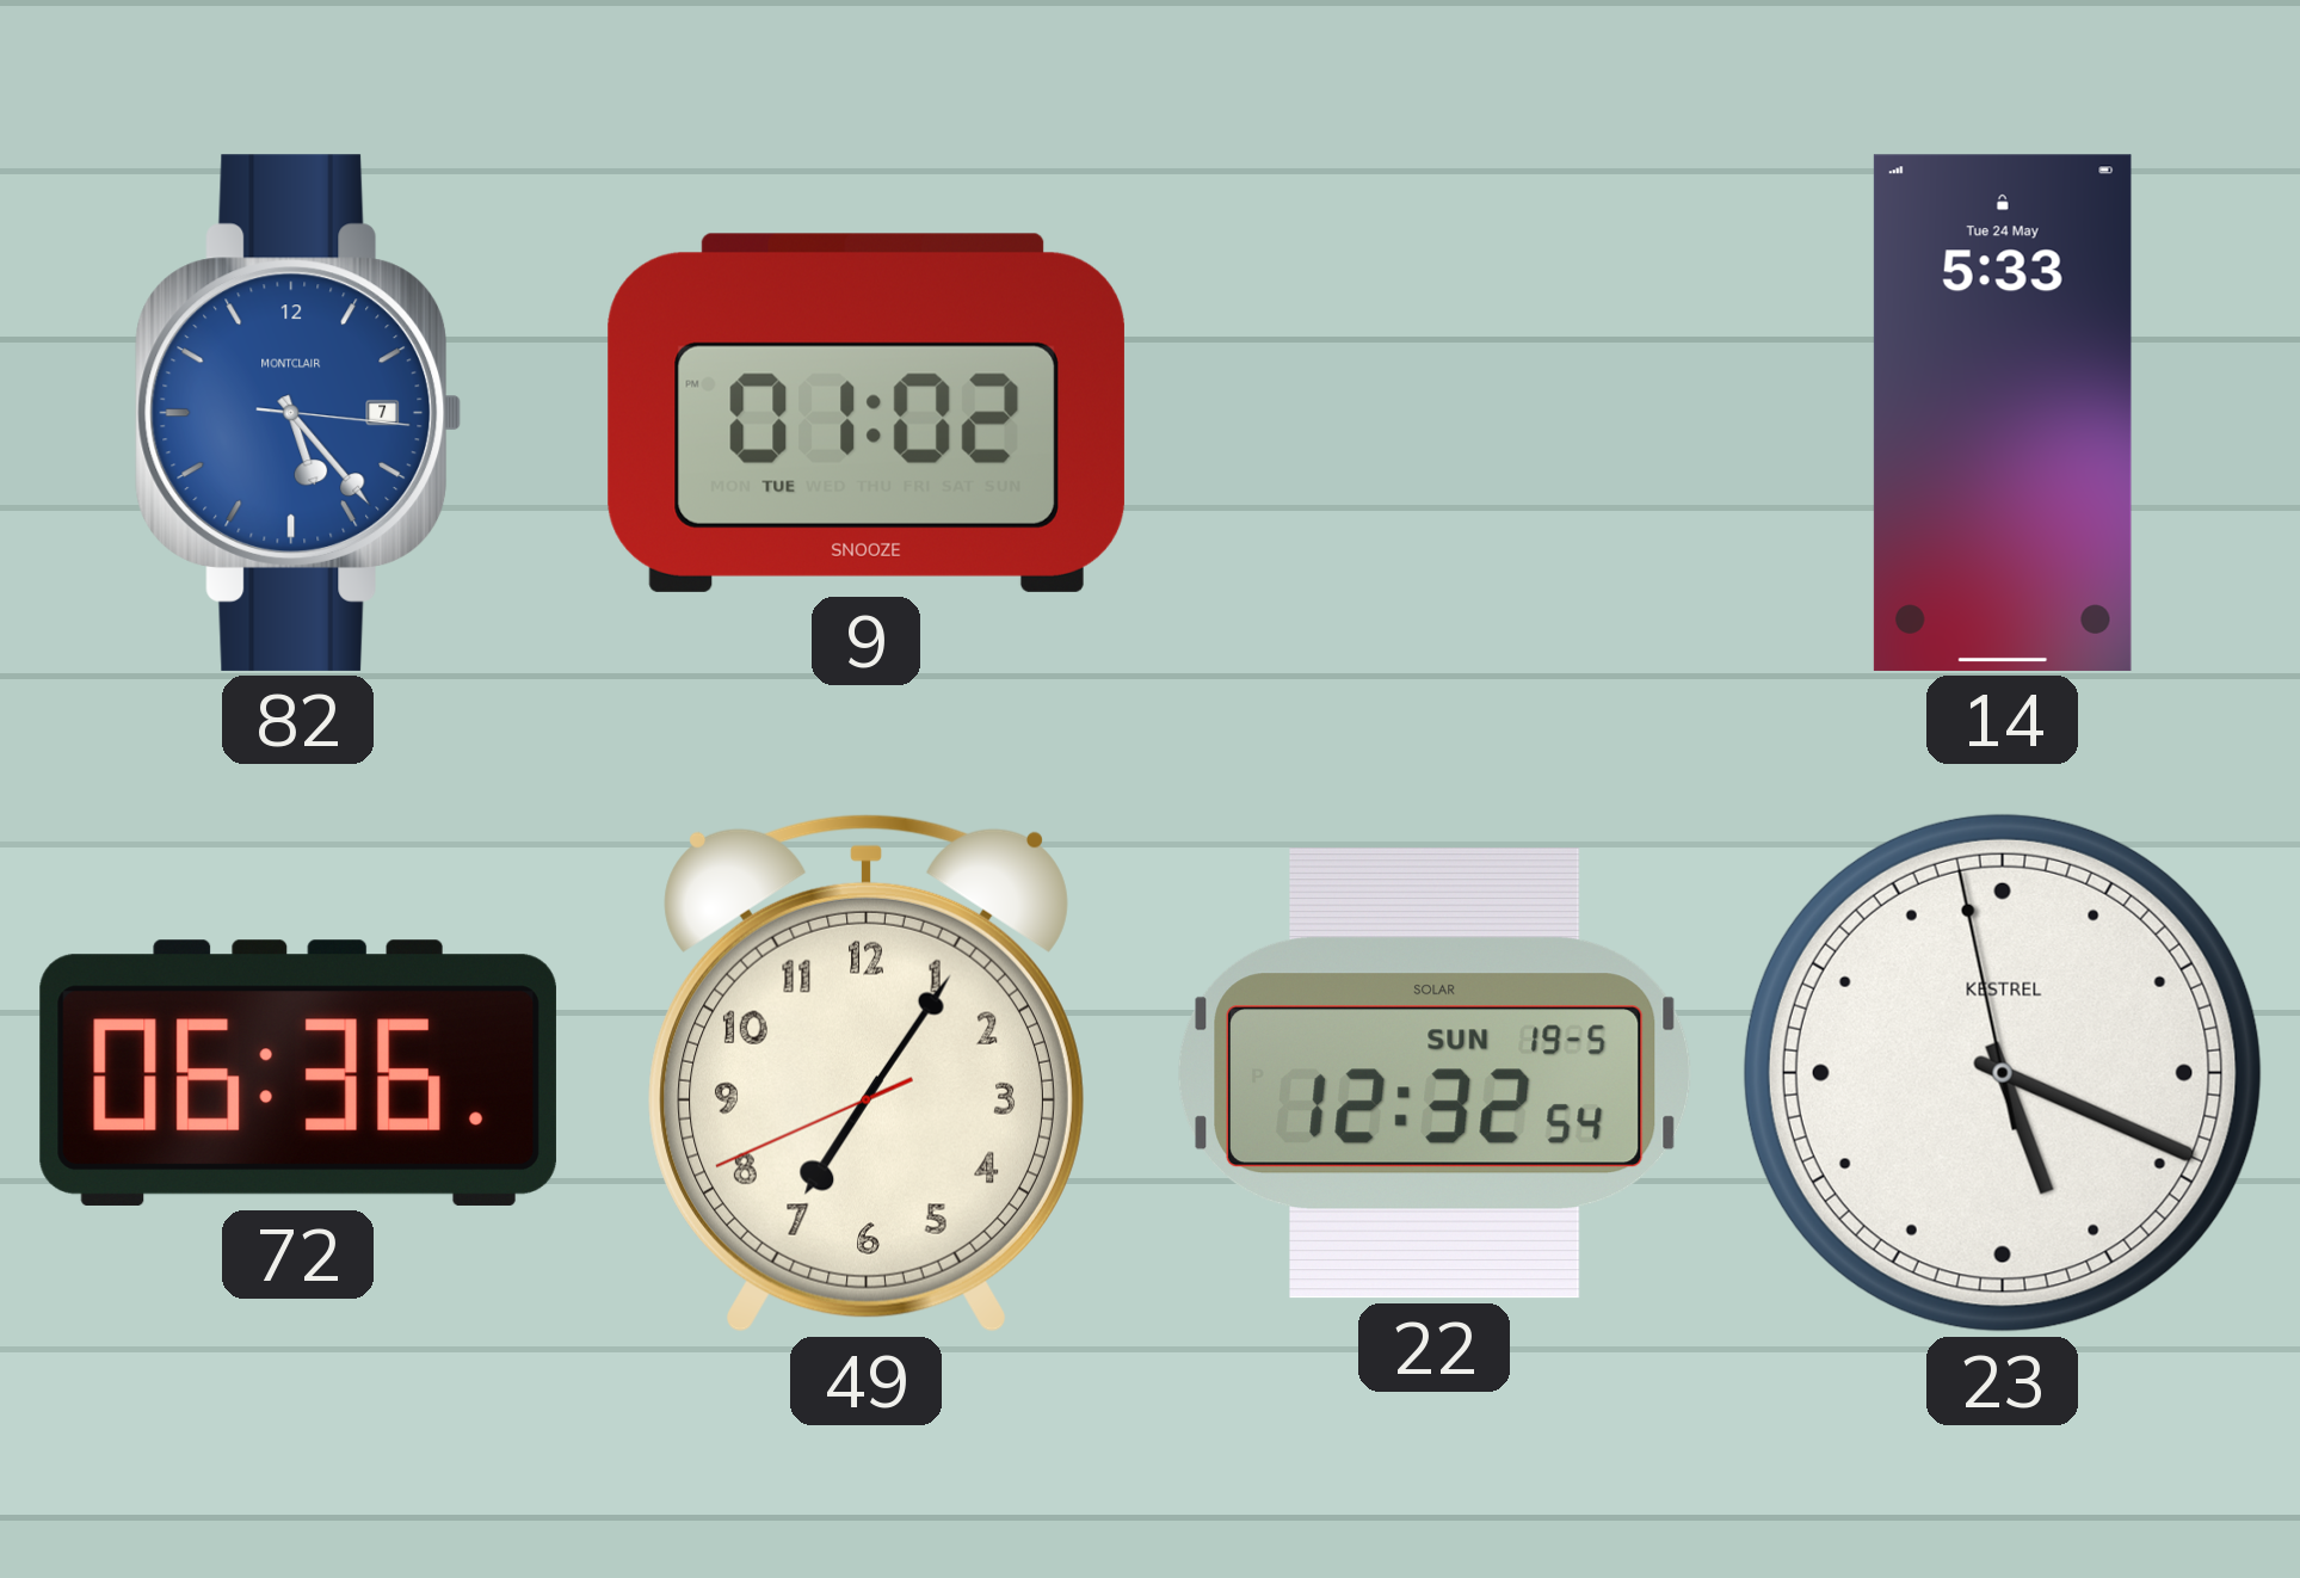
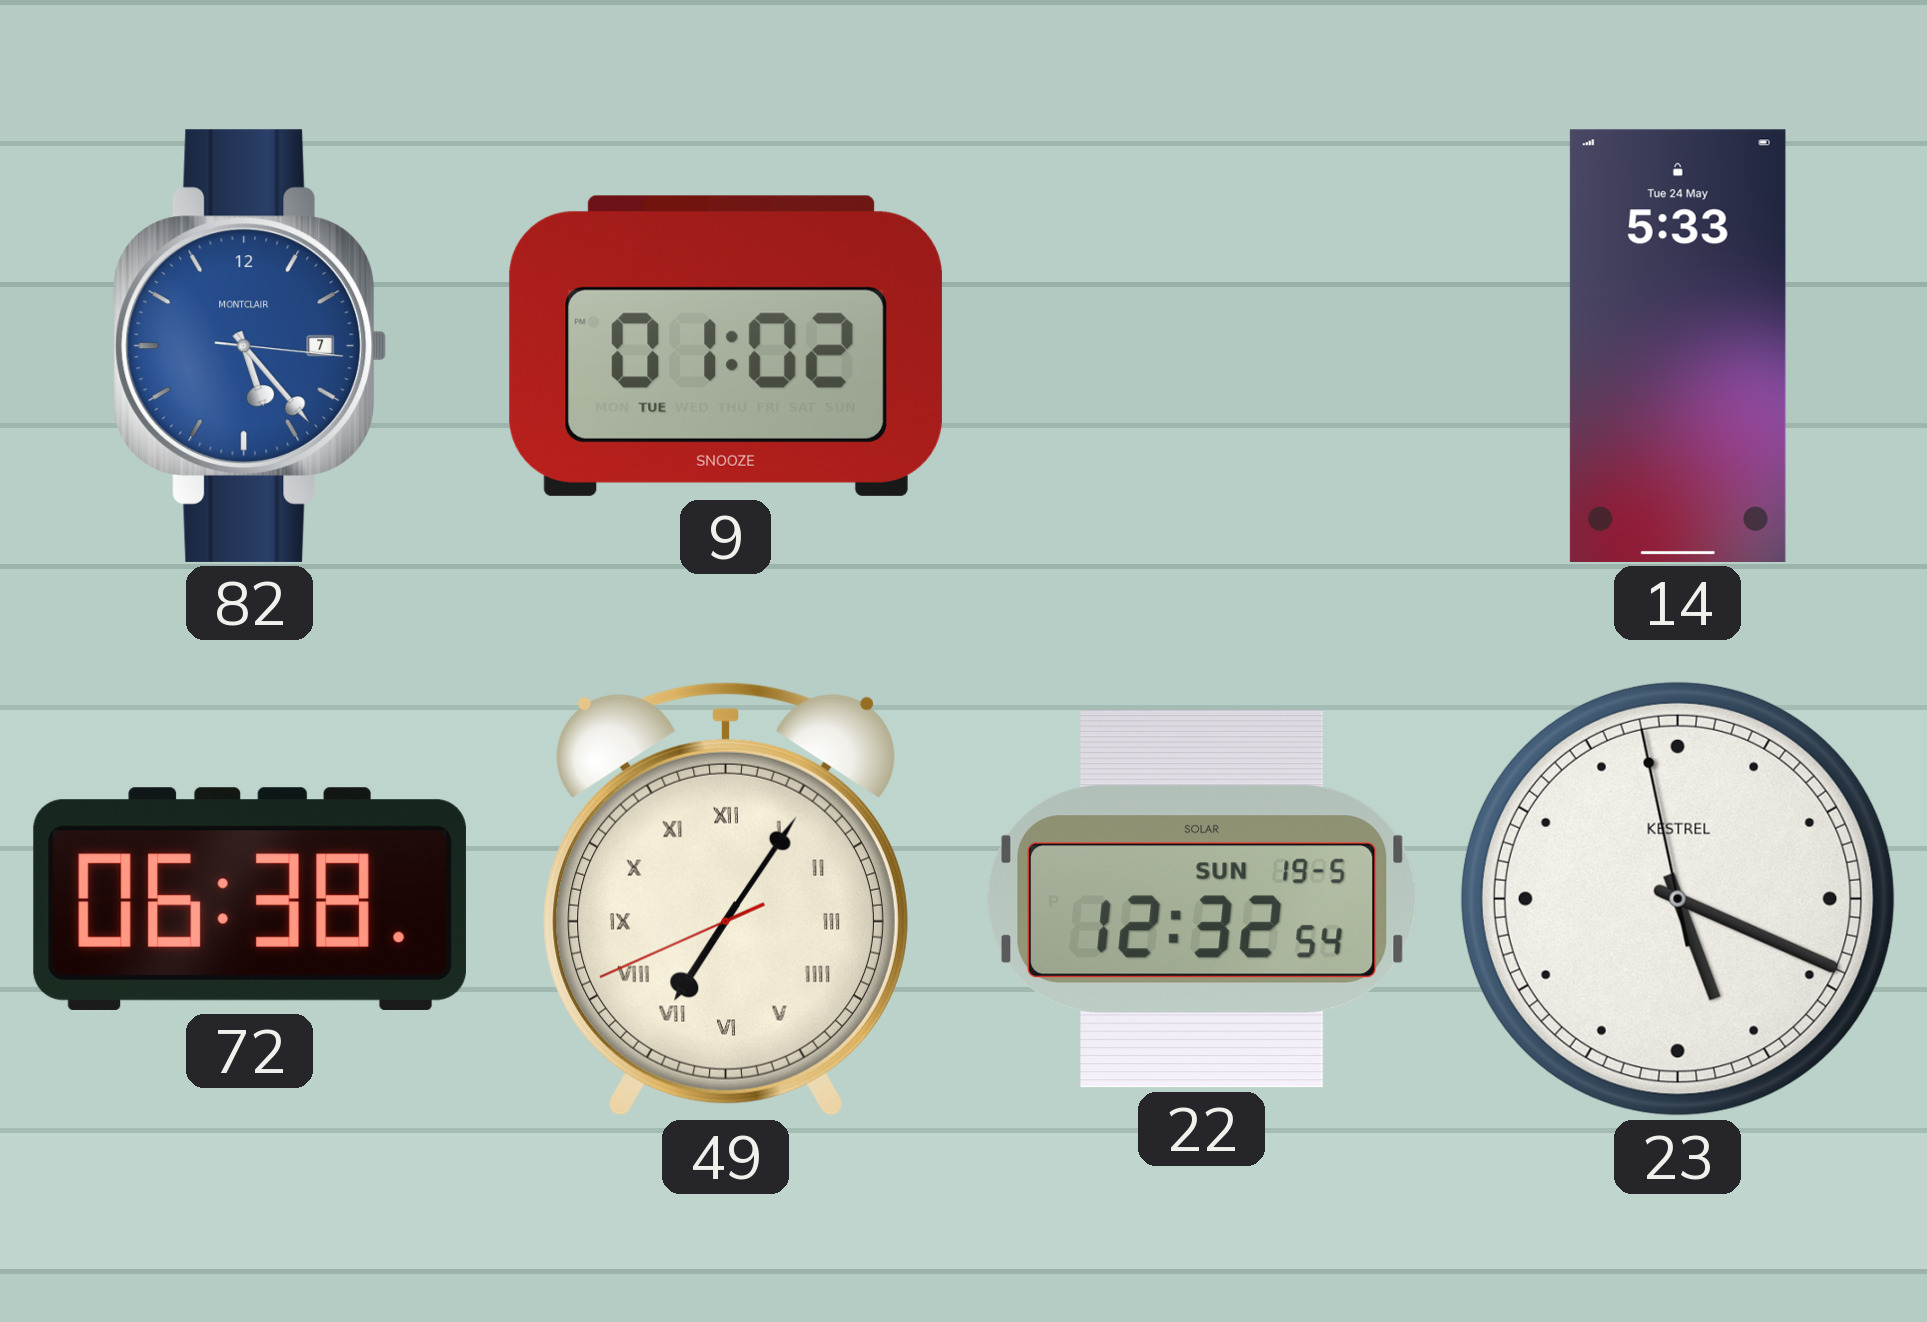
72: 06:36 -> 06:38
49 numerals: Arabic -> Roman
